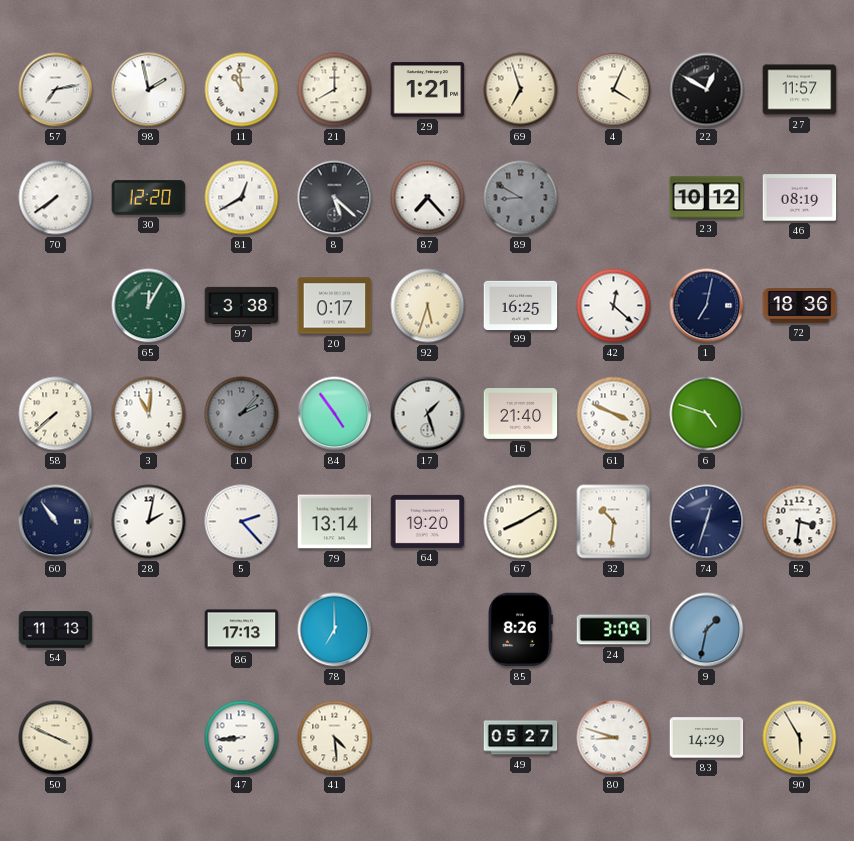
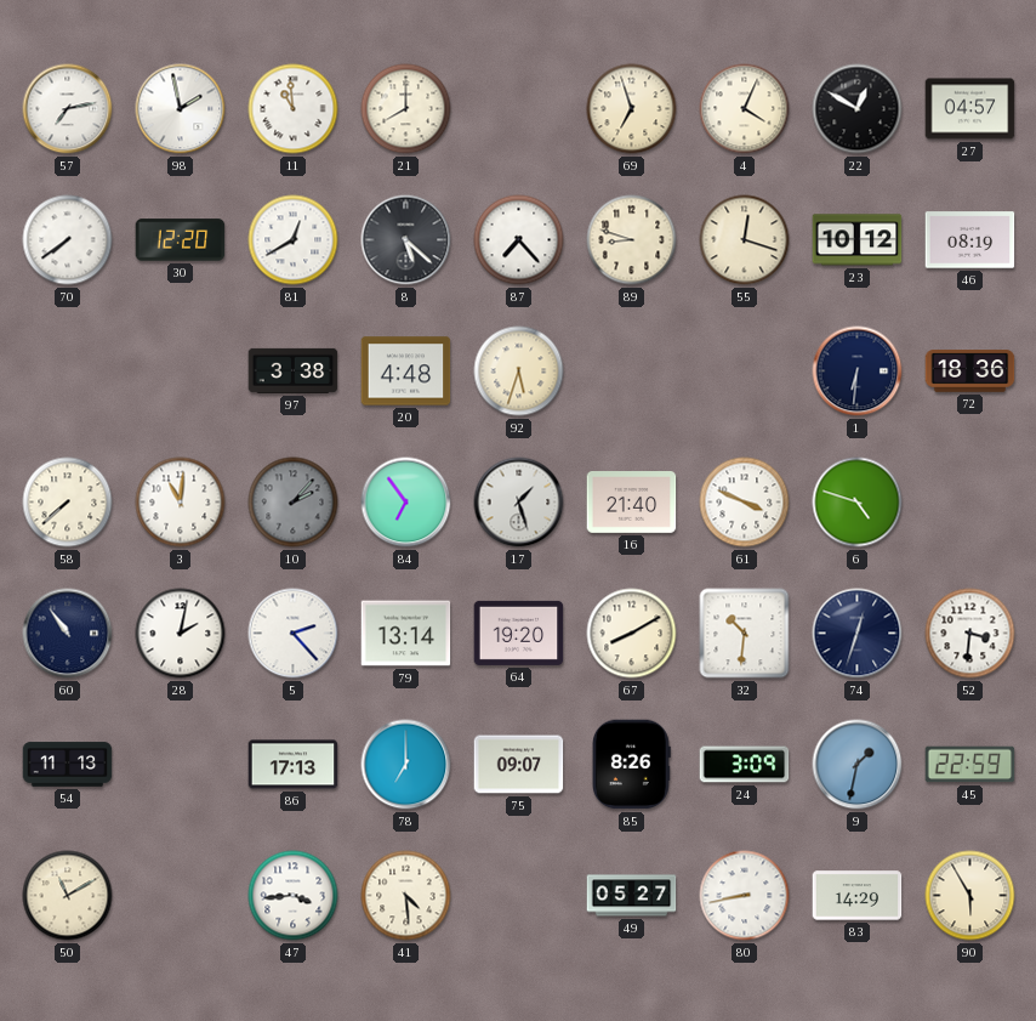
29: 1:21 -> none
27: 11:57 -> 04:57
89: 8:50 -> 8:48
89 dial: grey -> cream
55: none -> 12:18
65: 12:05 -> none
20: 0:17 -> 4:48
99: 16:25 -> none
42: 12:22 -> none
1: 7:02 -> 6:31
84: 4:54 -> 6:54
75: none -> 09:07
45: none -> 22:59
50: 3:49 -> 11:10
47: 8:44 -> 3:44
80: 8:48 -> 8:43
